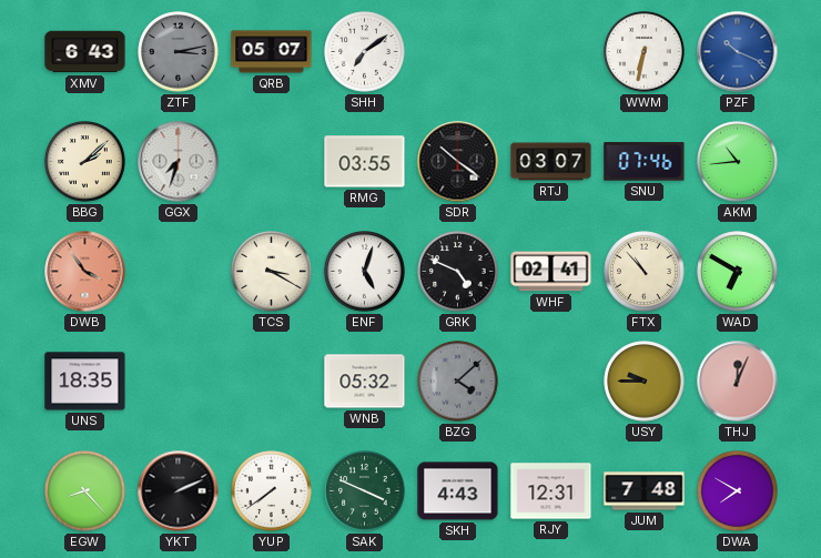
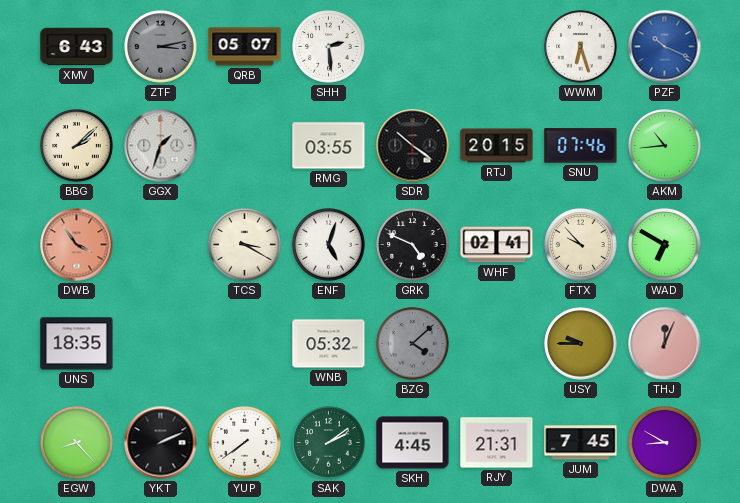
SHH: 7:09 -> 2:29
WWM: 6:32 -> 6:27
GGX: 7:33 -> 1:33
RTJ: 03:07 -> 20:15
FTX: 10:53 -> 9:53
SAK: 3:49 -> 2:09
SKH: 4:43 -> 4:45
RJY: 12:31 -> 21:31
JUM: 7:48 -> 7:45
DWA: 7:50 -> 8:50
